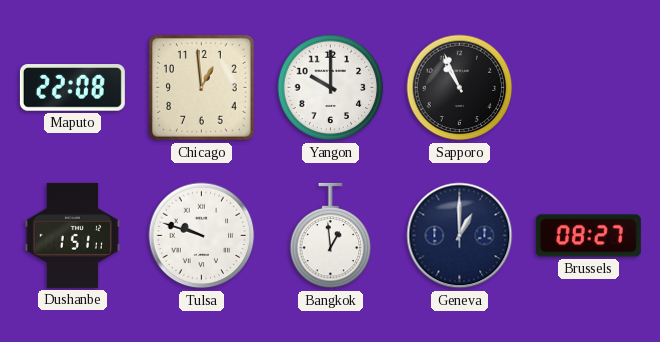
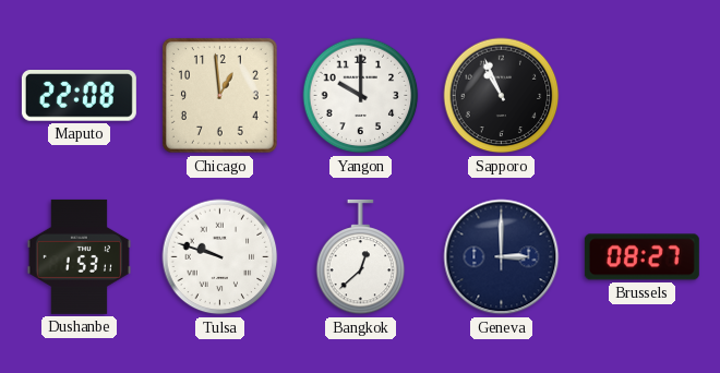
Dushanbe: 1:51 -> 1:53
Bangkok: 12:59 -> 12:38
Geneva: 1:00 -> 3:00
